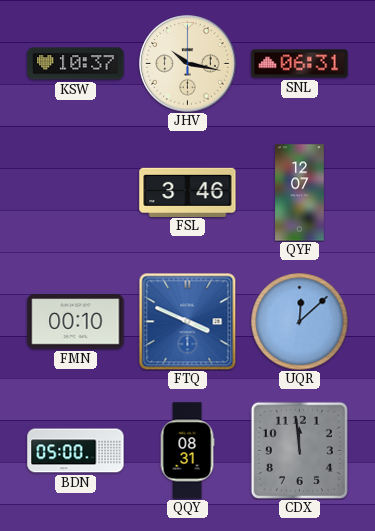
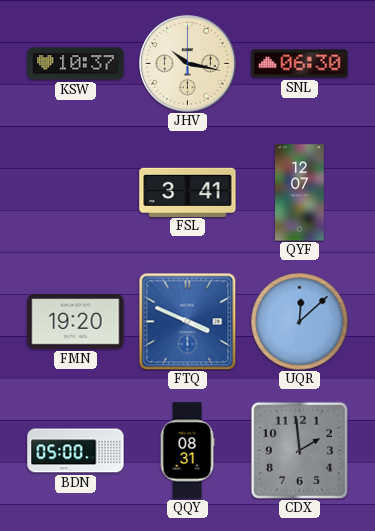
SNL: 06:31 -> 06:30
FSL: 3:46 -> 3:41
FMN: 00:10 -> 19:20
CDX: 11:59 -> 1:59
